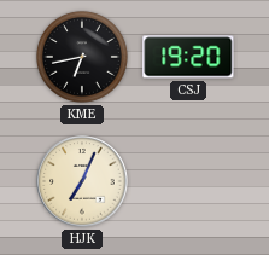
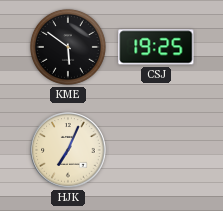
KME: 6:43 -> 5:51
CSJ: 19:20 -> 19:25
